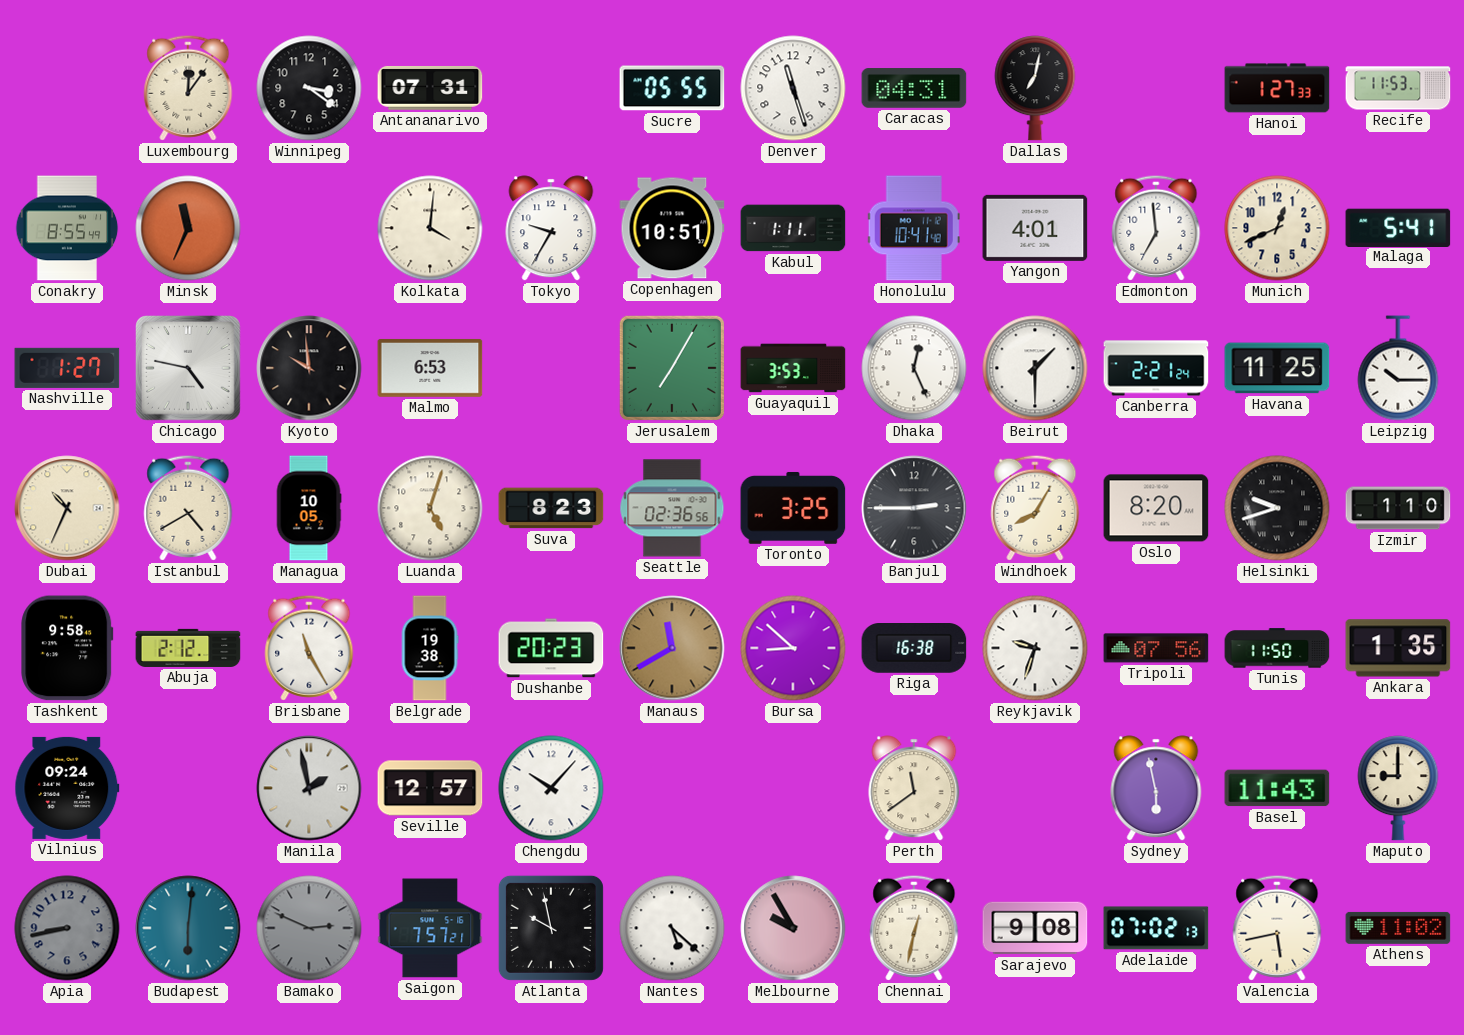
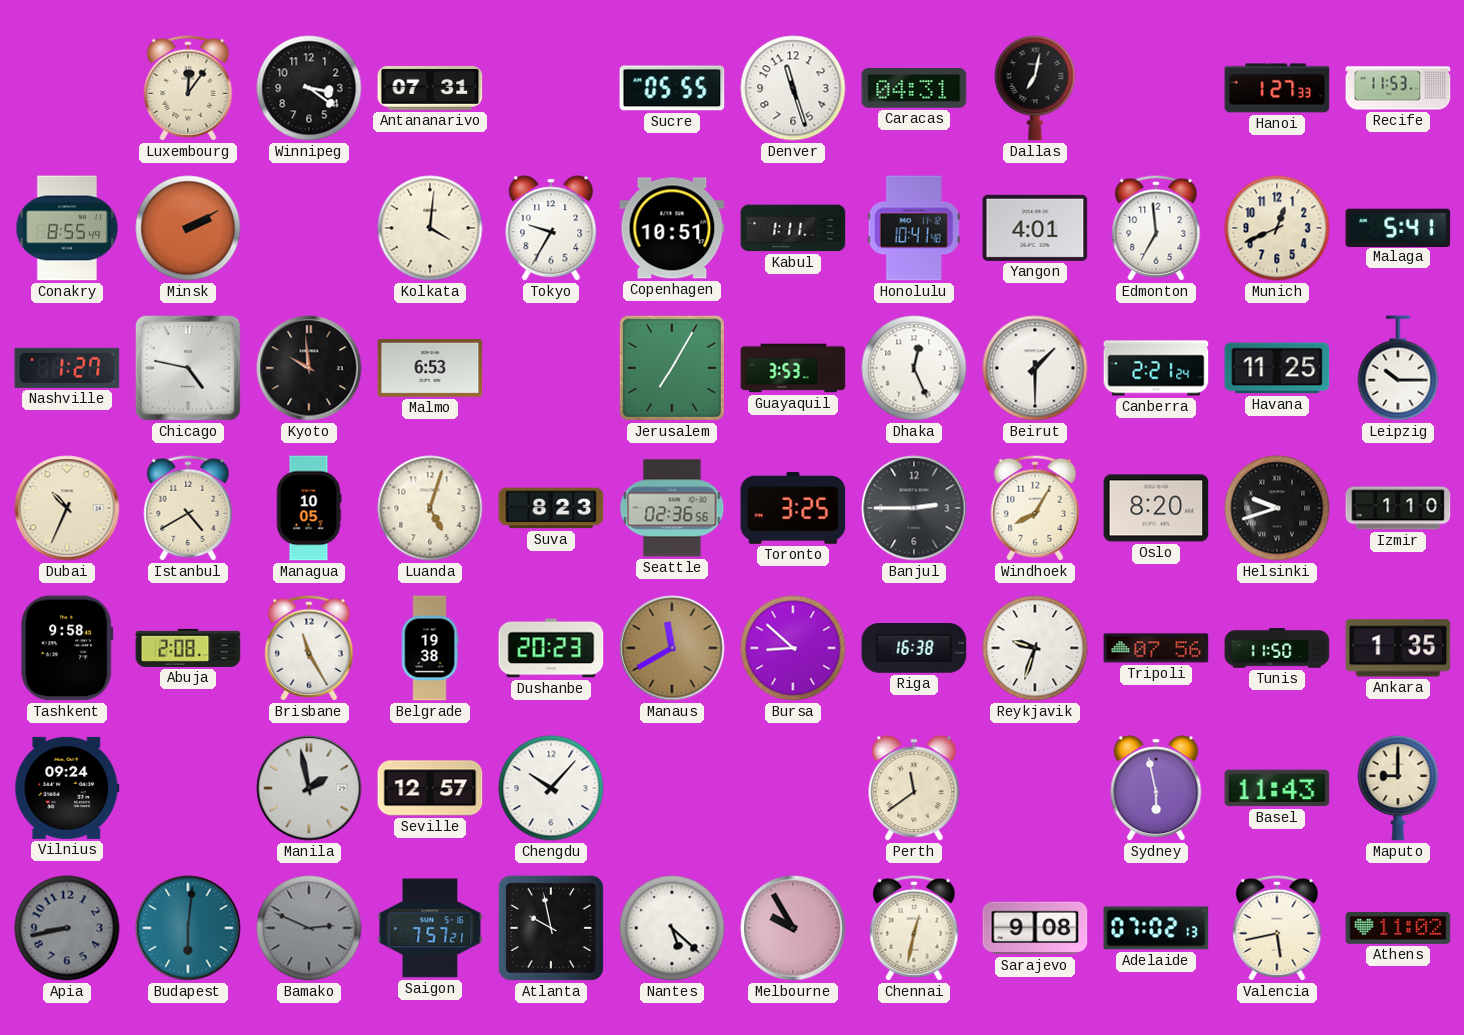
Minsk: 11:34 -> 2:10
Abuja: 2:12 -> 2:08
